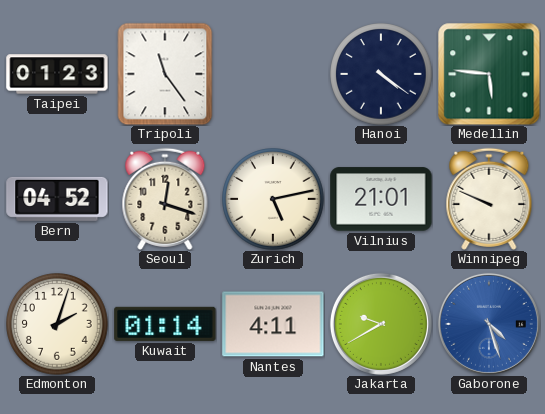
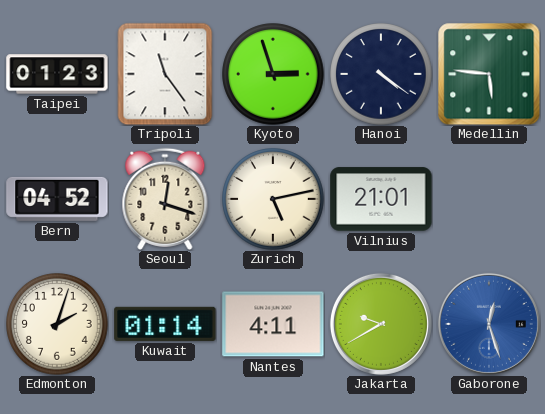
Kyoto: none -> 2:57
Winnipeg: 9:49 -> none
Gaborone: 4:27 -> 12:27
